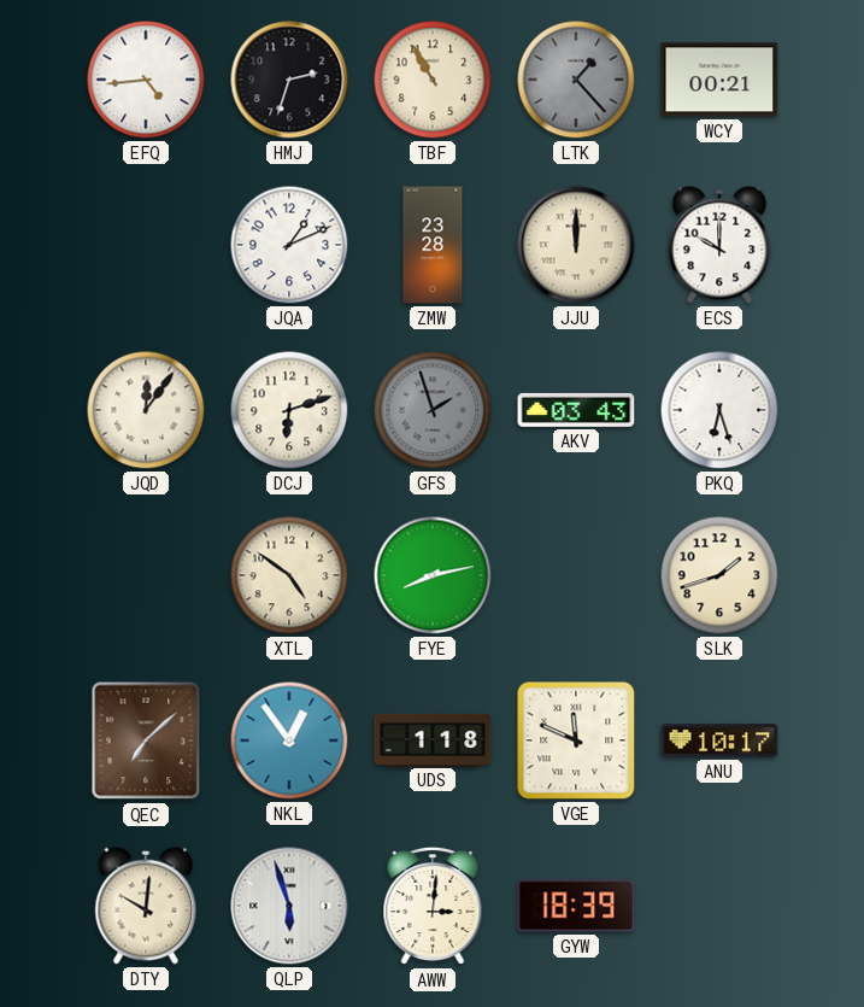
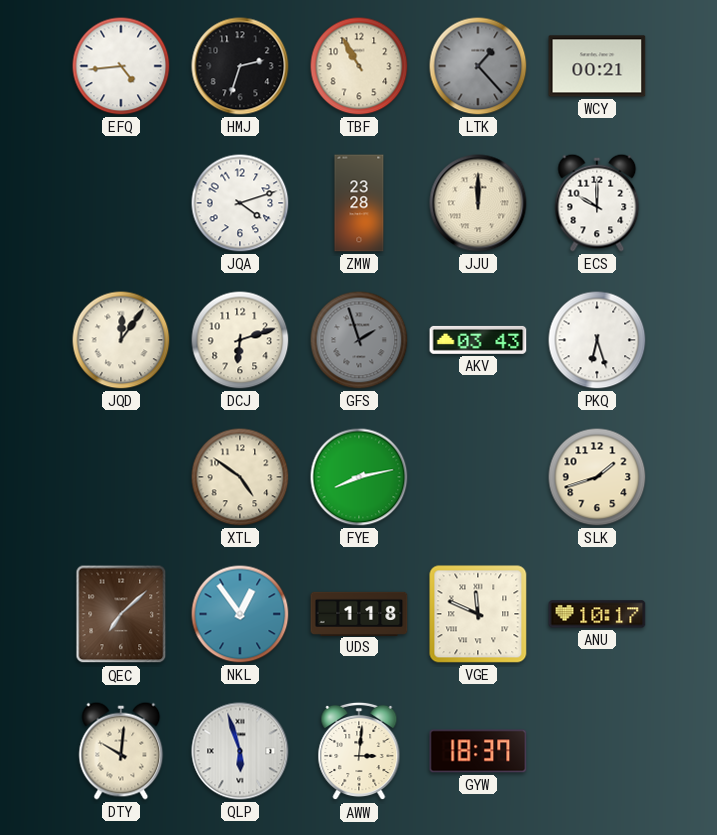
JQA: 1:11 -> 4:12
GYW: 18:39 -> 18:37
